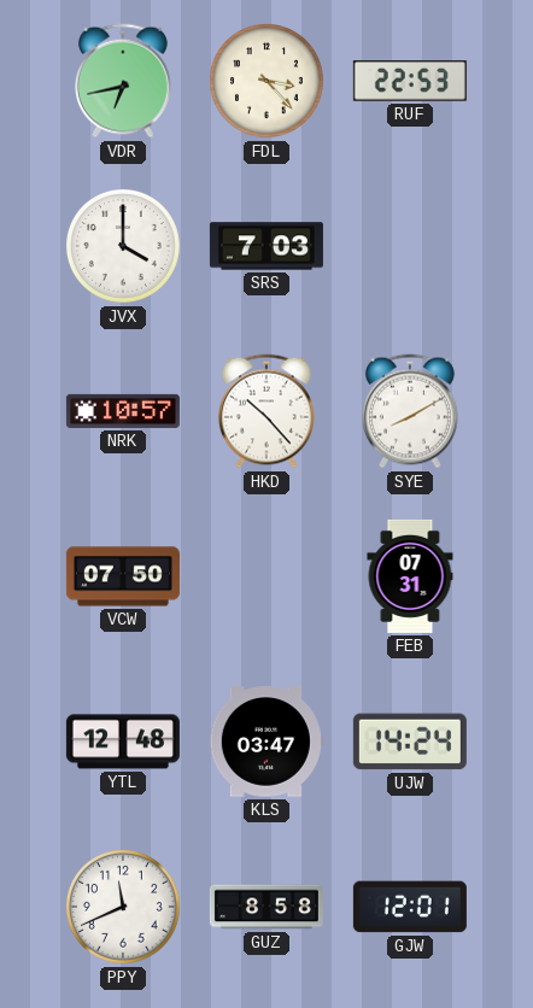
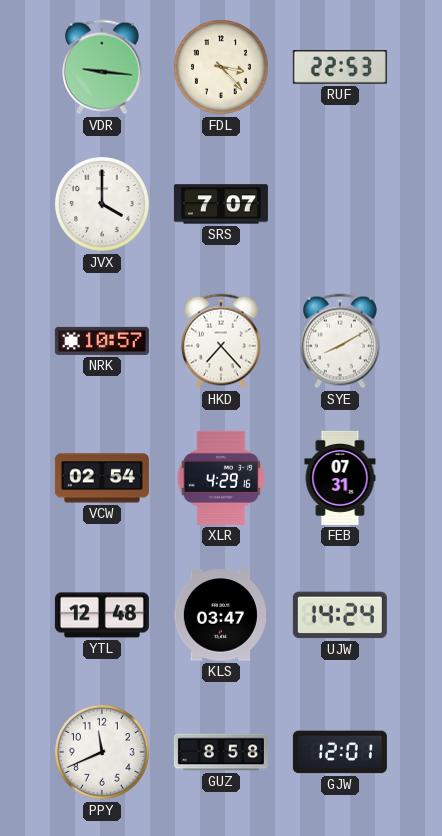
VDR: 6:43 -> 9:16
SRS: 7:03 -> 7:07
HKD: 10:23 -> 7:23
VCW: 07:50 -> 02:54
XLR: none -> 4:29
